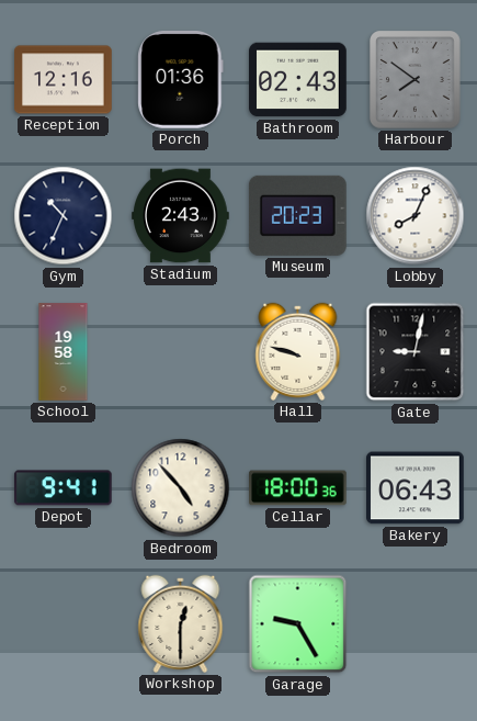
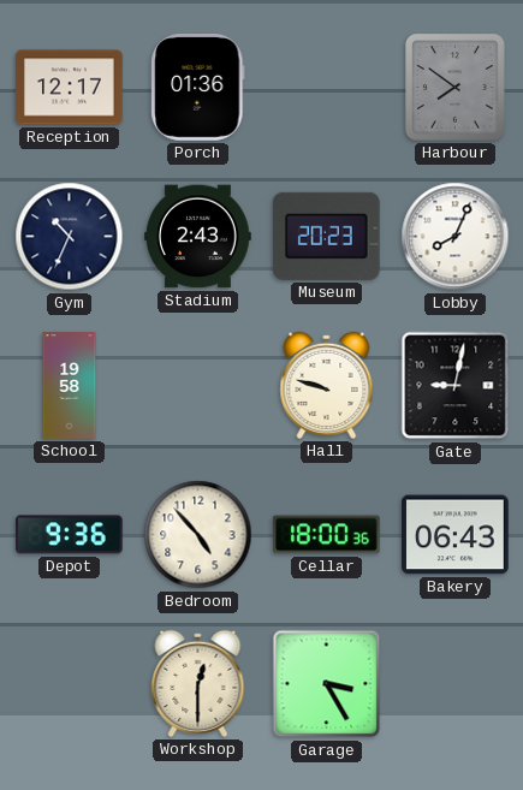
Reception: 12:16 -> 12:17
Bathroom: 02:43 -> none
Depot: 9:41 -> 9:36
Garage: 9:25 -> 3:25
